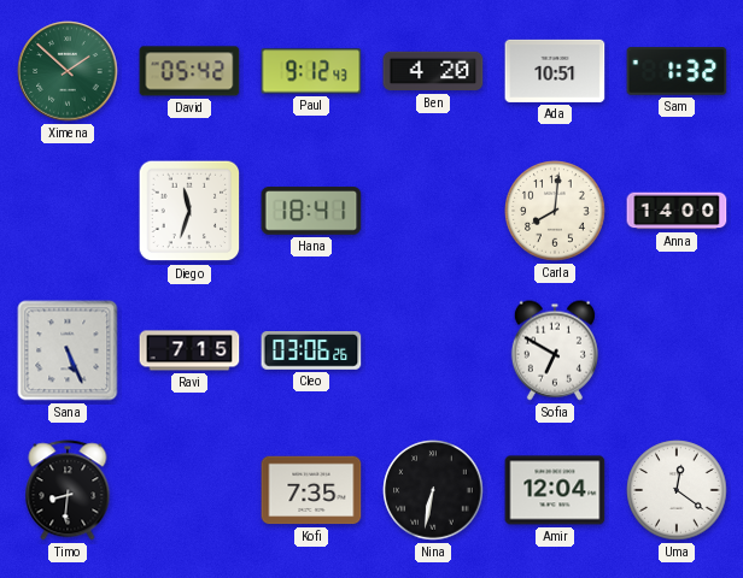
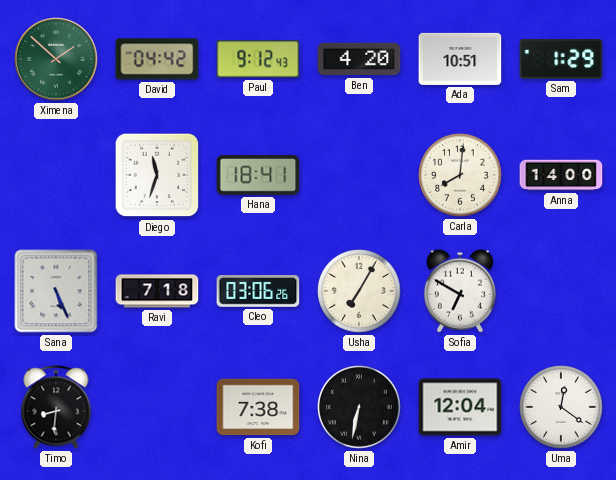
David: 05:42 -> 04:42
Sam: 1:32 -> 1:29
Ravi: 7:15 -> 7:18
Usha: none -> 7:05
Kofi: 7:35 -> 7:38
